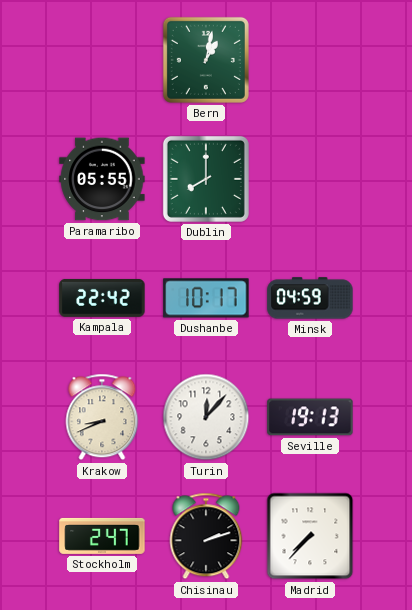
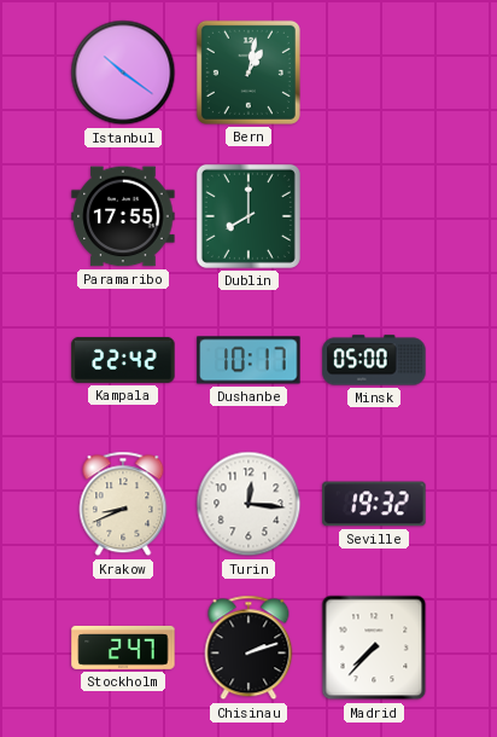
Istanbul: none -> 10:21
Paramaribo: 05:55 -> 17:55
Minsk: 04:59 -> 05:00
Turin: 12:07 -> 12:16
Seville: 19:13 -> 19:32
